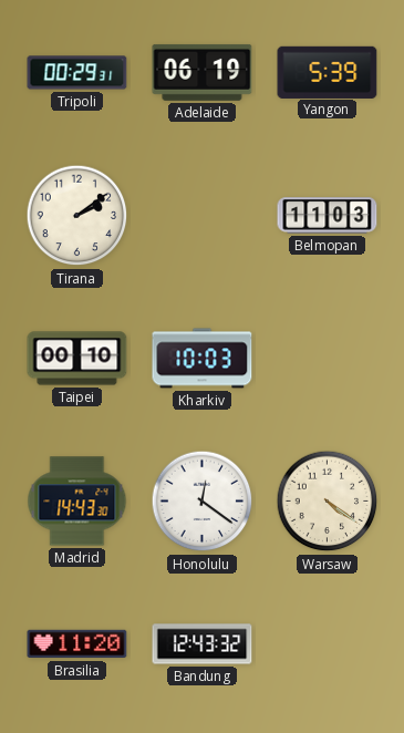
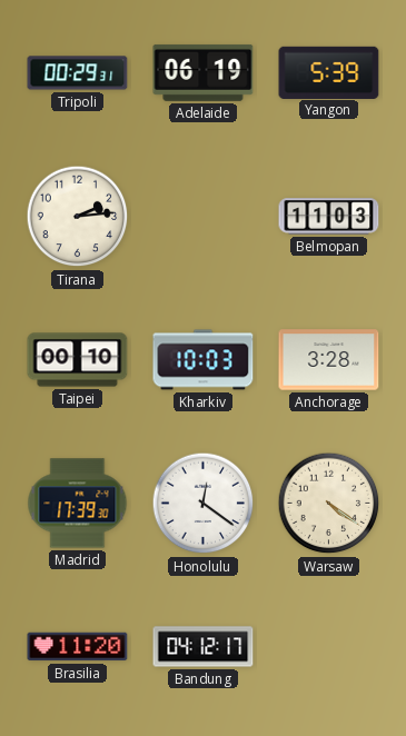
Tirana: 2:09 -> 2:14
Anchorage: none -> 3:28
Madrid: 14:43 -> 17:39
Bandung: 12:43 -> 04:12
